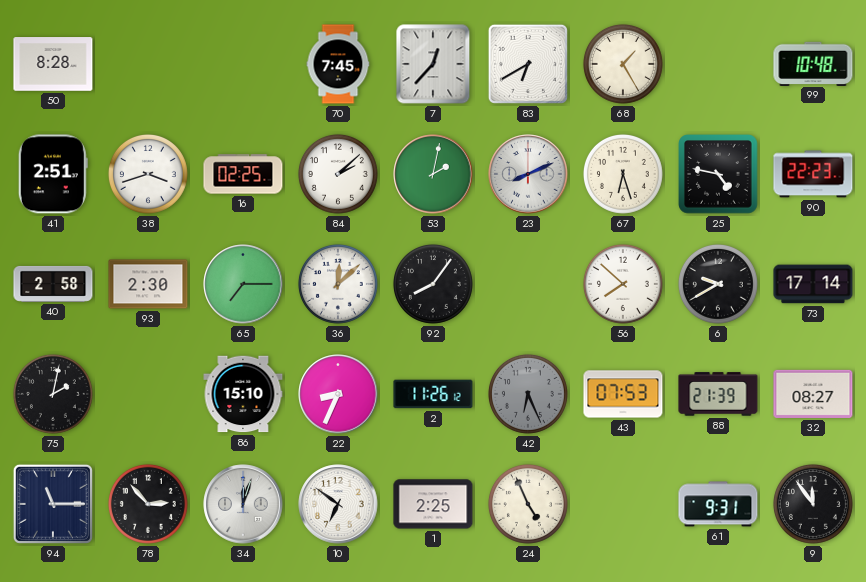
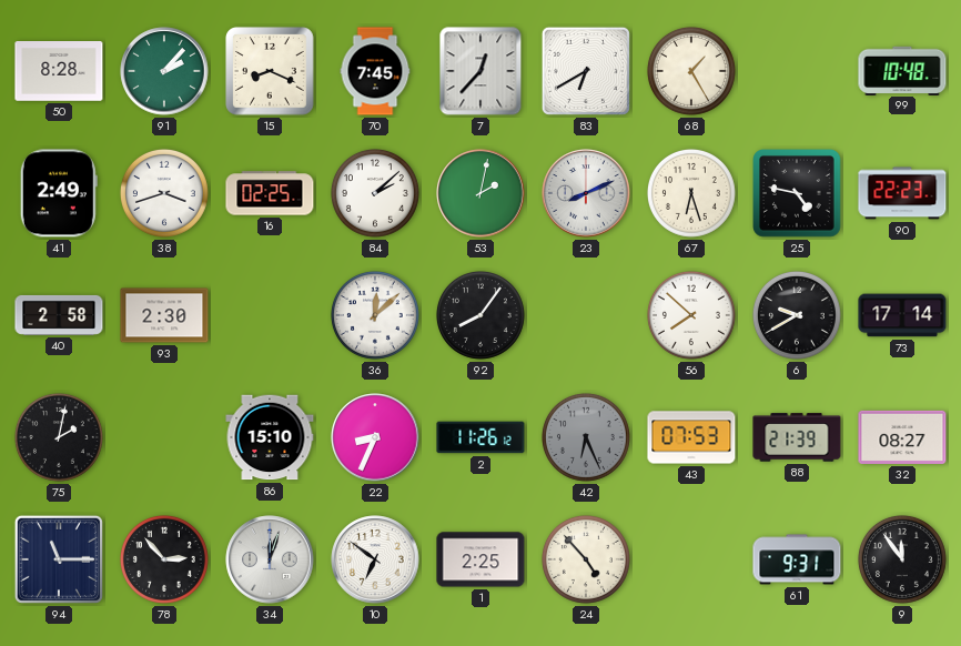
91: none -> 2:07
15: none -> 8:19
41: 2:51 -> 2:49
65: 7:15 -> none
24: 4:56 -> 4:53
